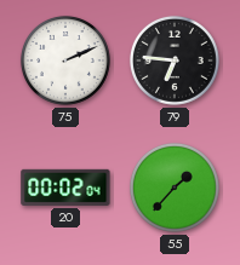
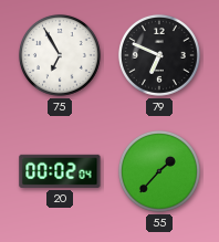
75: 2:11 -> 6:55
79: 6:46 -> 6:49
